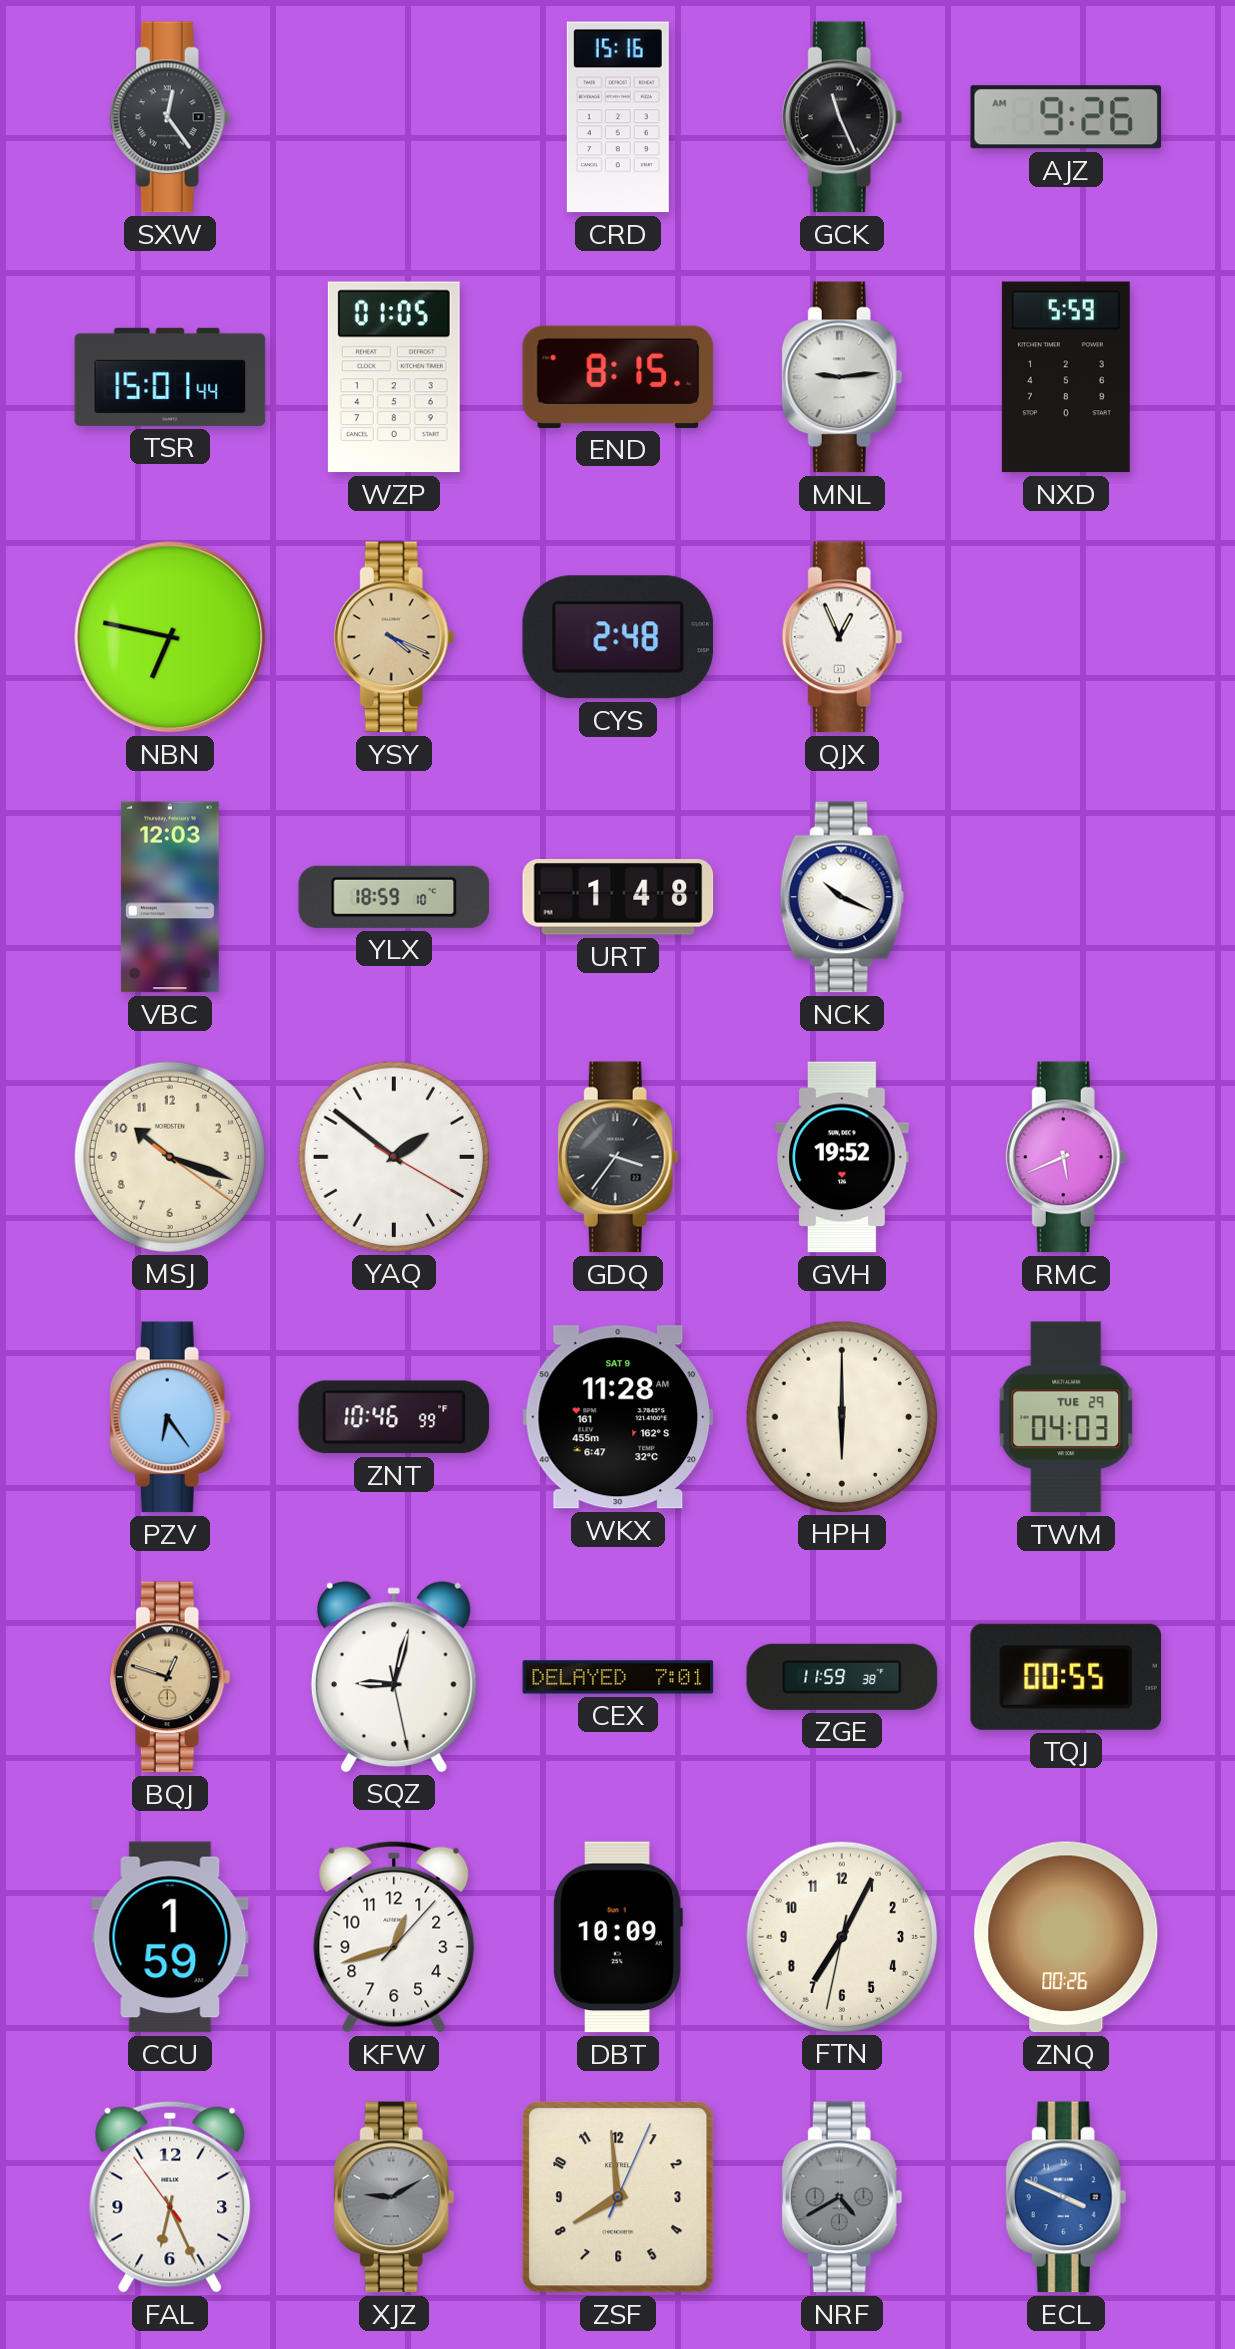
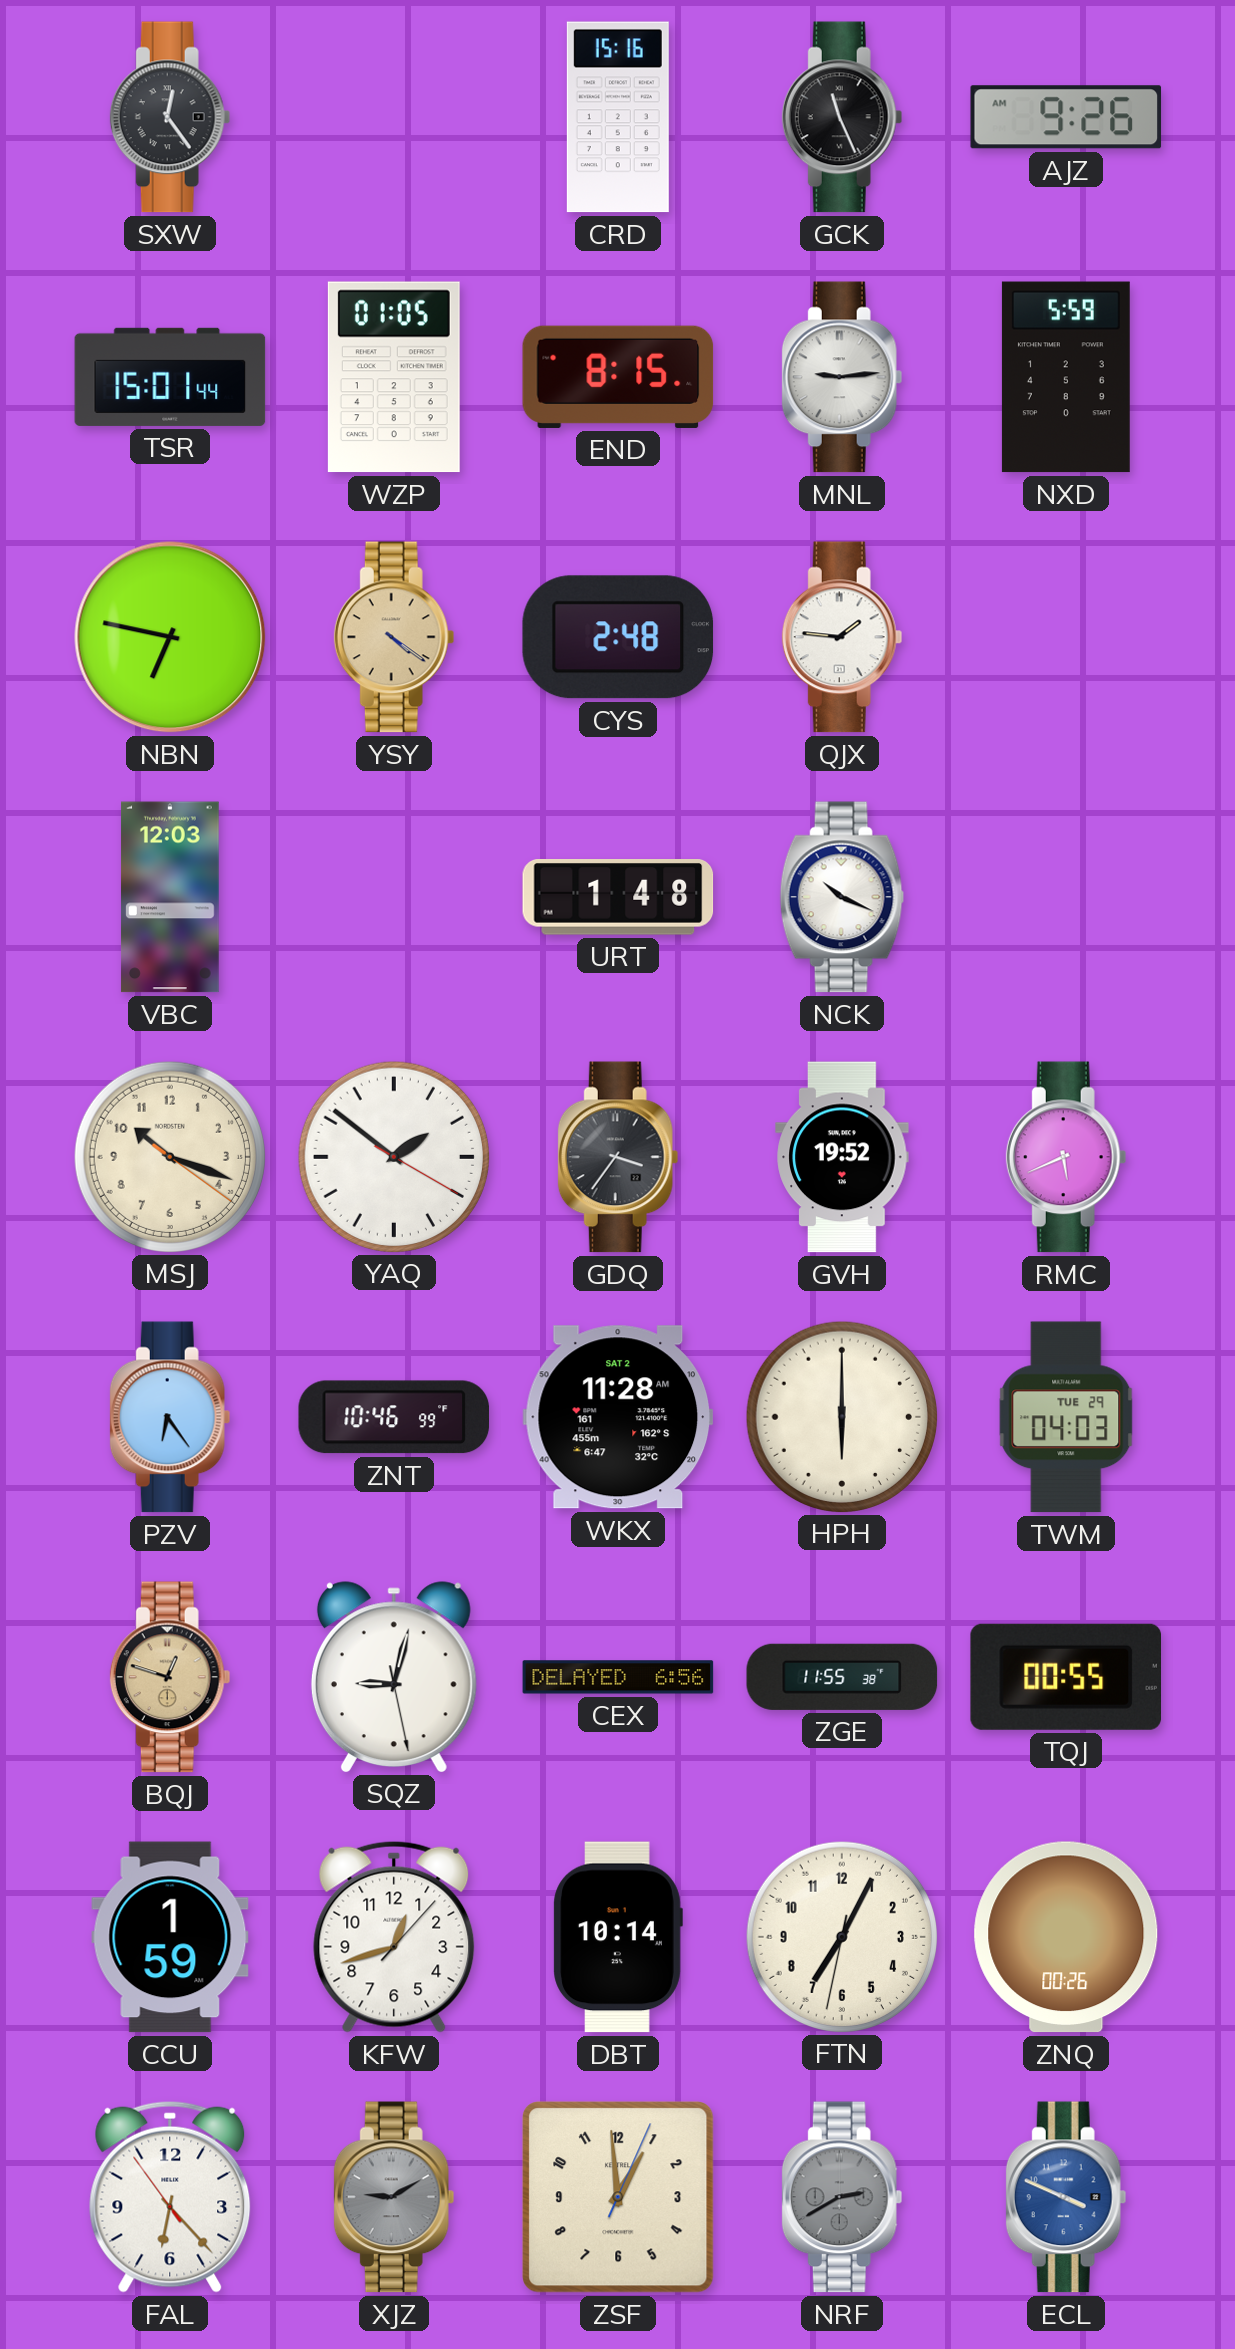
YSY: 4:19 -> 4:21
QJX: 12:56 -> 1:46
YLX: 18:59 -> none
WKX date: SAT 9 -> SAT 2
CEX: 7:01 -> 6:56
ZGE: 11:59 -> 11:55
DBT: 10:09 -> 10:14
FAL: 6:25 -> 6:22
ZSF: 7:59 -> 12:59
NRF: 4:40 -> 2:40
